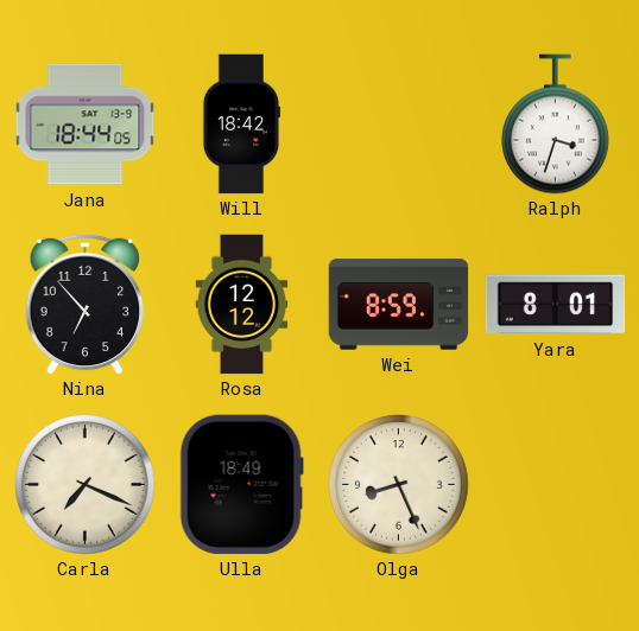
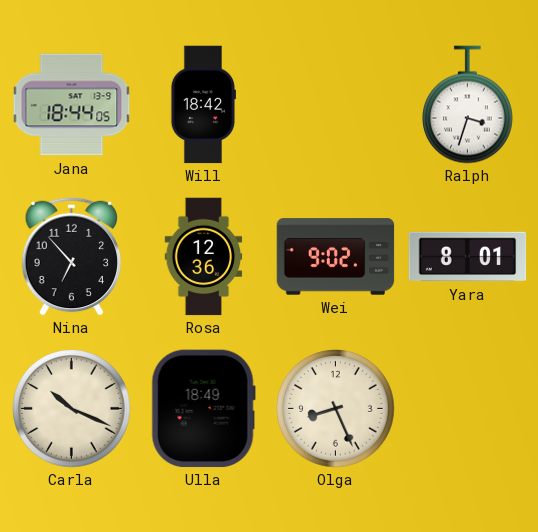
Rosa: 12:12 -> 12:36
Wei: 8:59 -> 9:02
Carla: 7:19 -> 10:19
